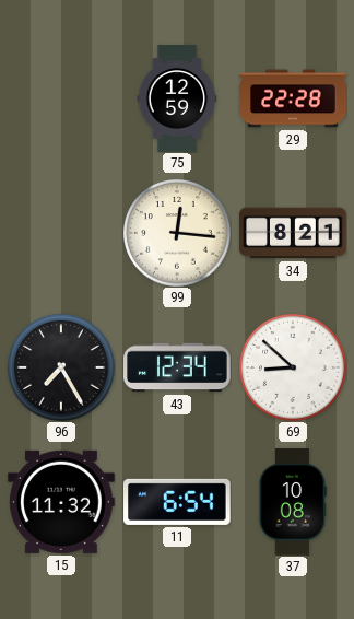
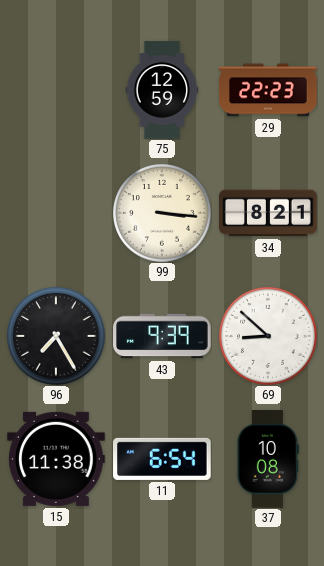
29: 22:28 -> 22:23
99: 12:16 -> 3:16
43: 12:34 -> 9:39
15: 11:32 -> 11:38
